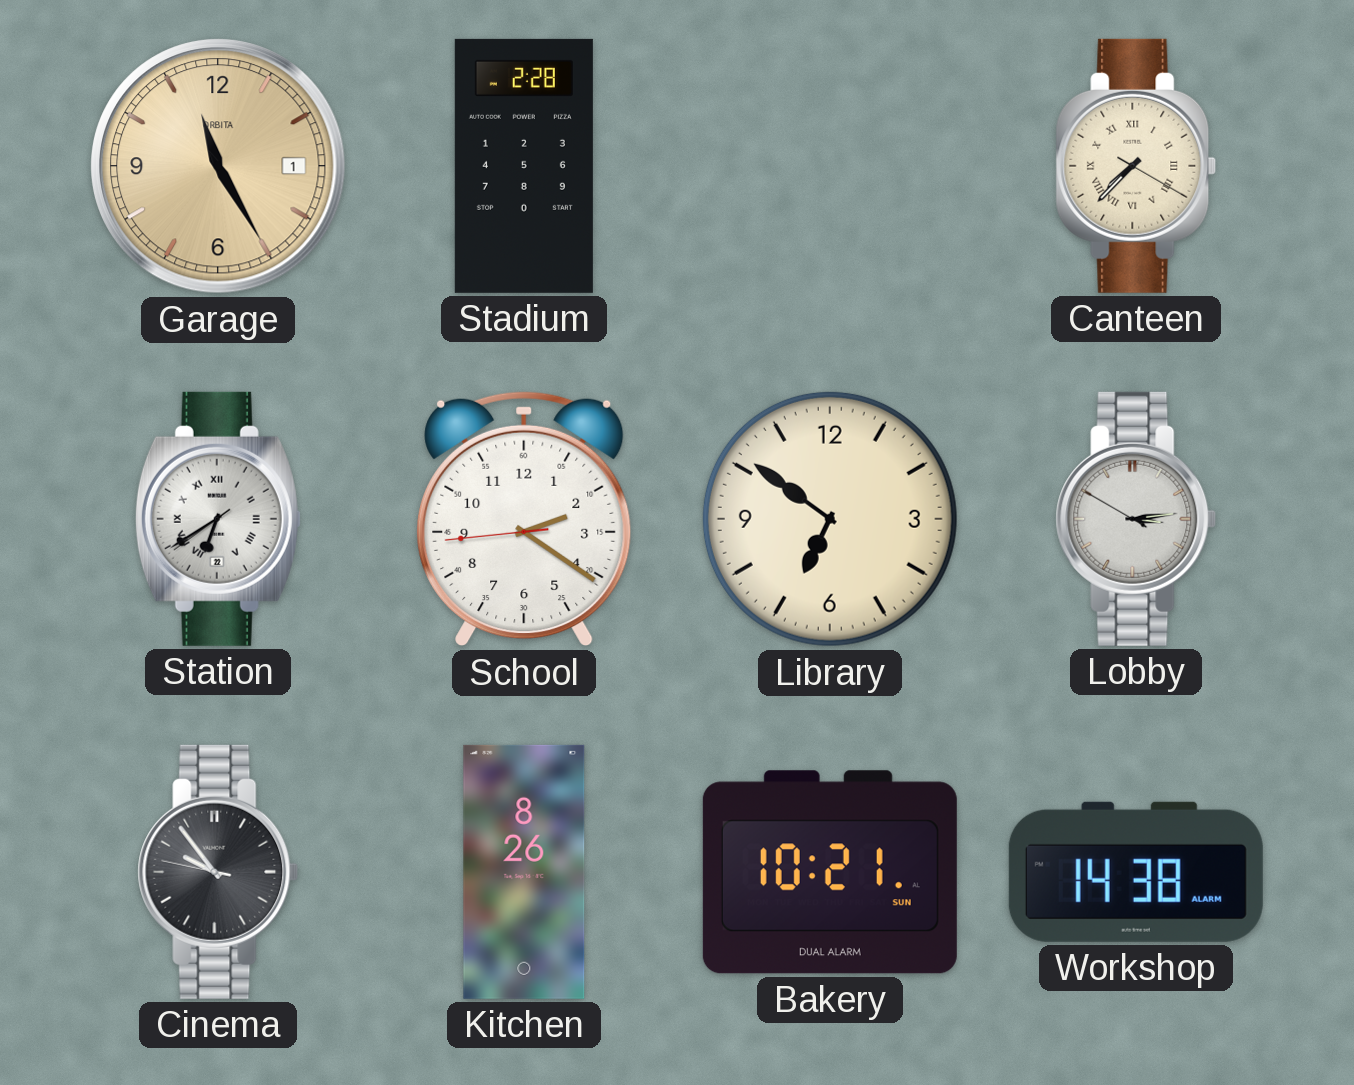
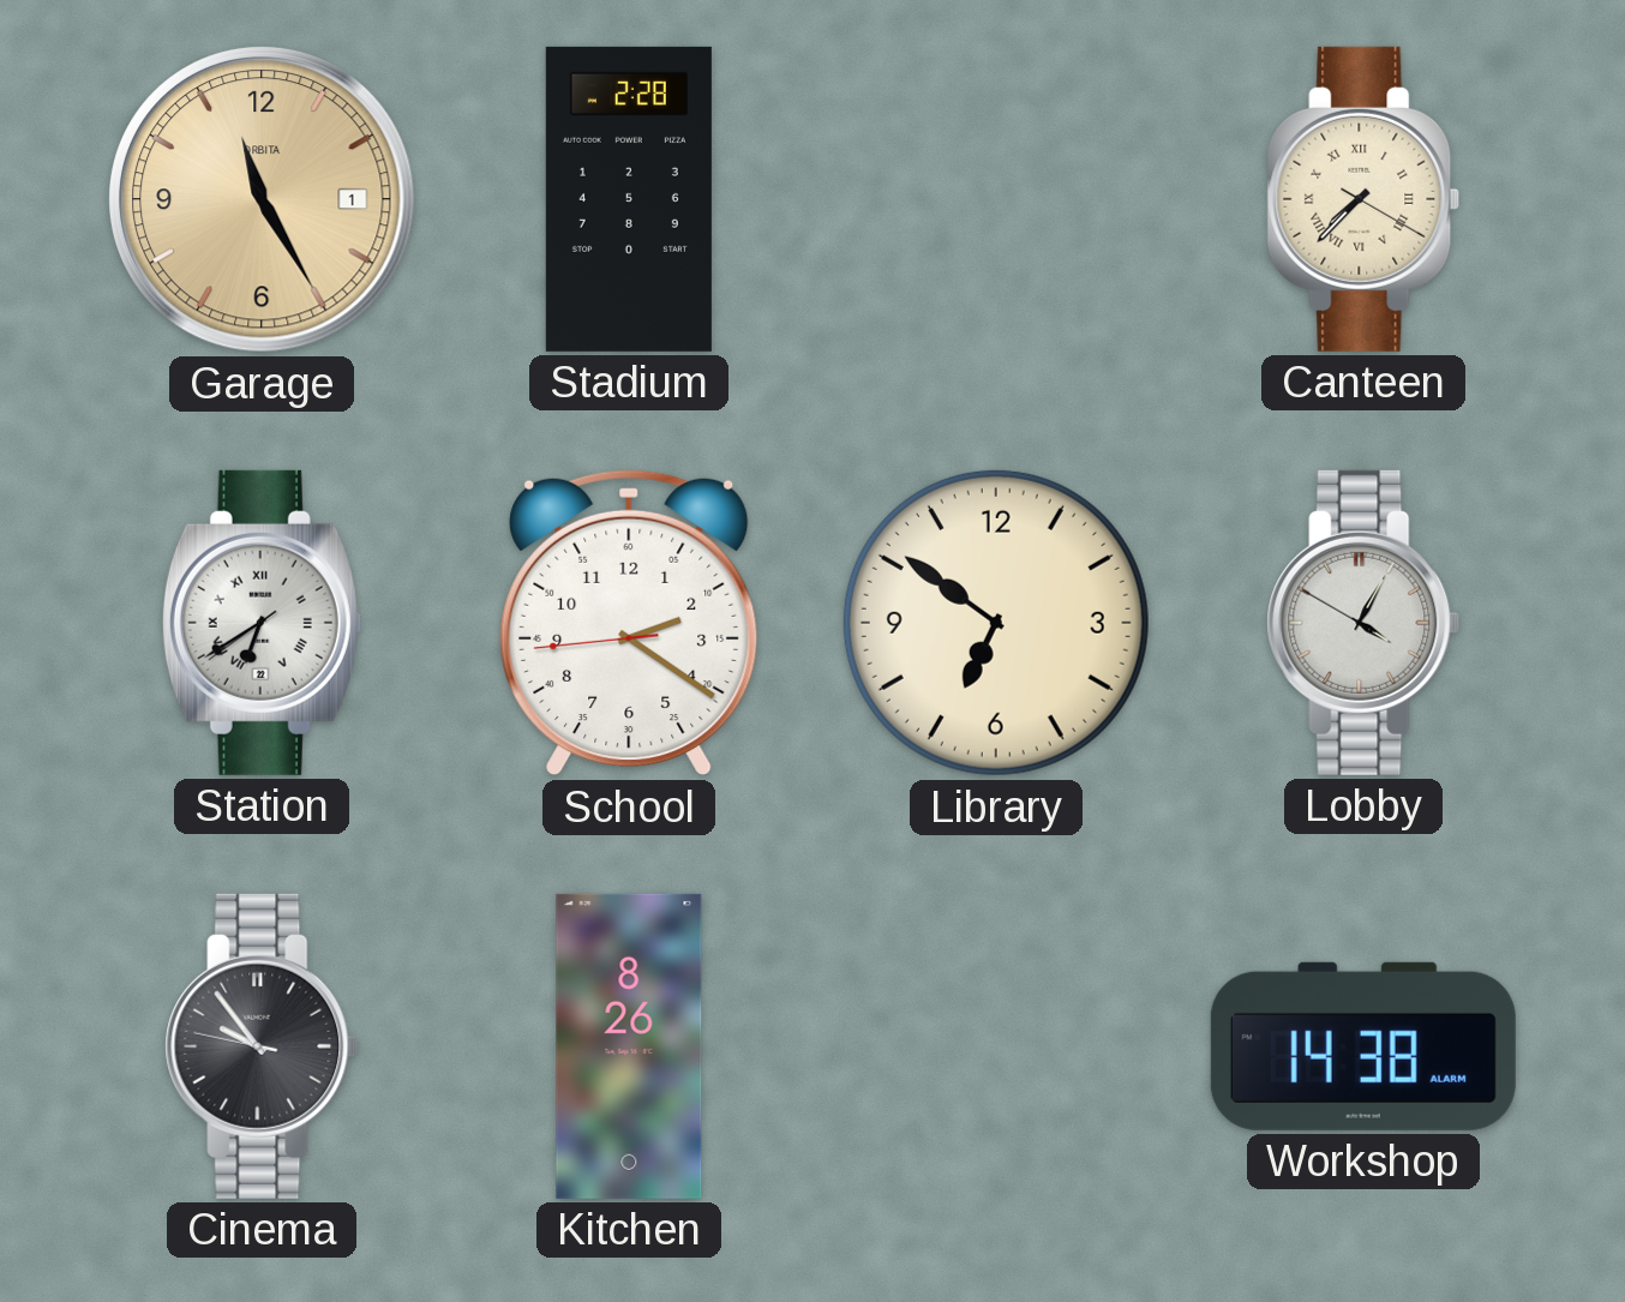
Lobby: 3:13 -> 4:04
Bakery: 10:21 -> none
